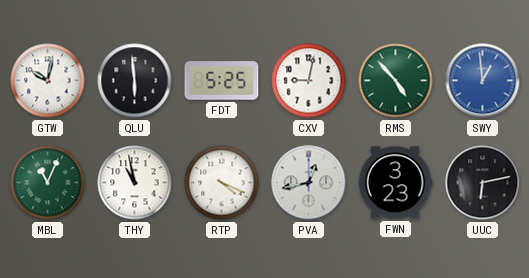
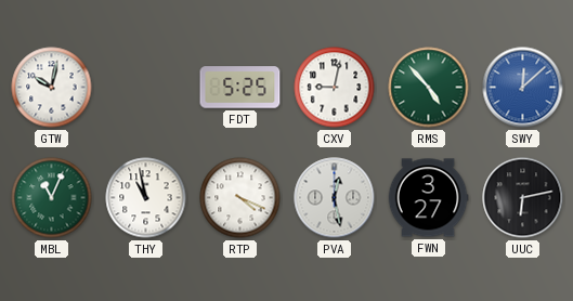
QLU: 5:59 -> none
SWY: 12:59 -> 12:08
PVA: 12:43 -> 12:28
FWN: 3:23 -> 3:27
